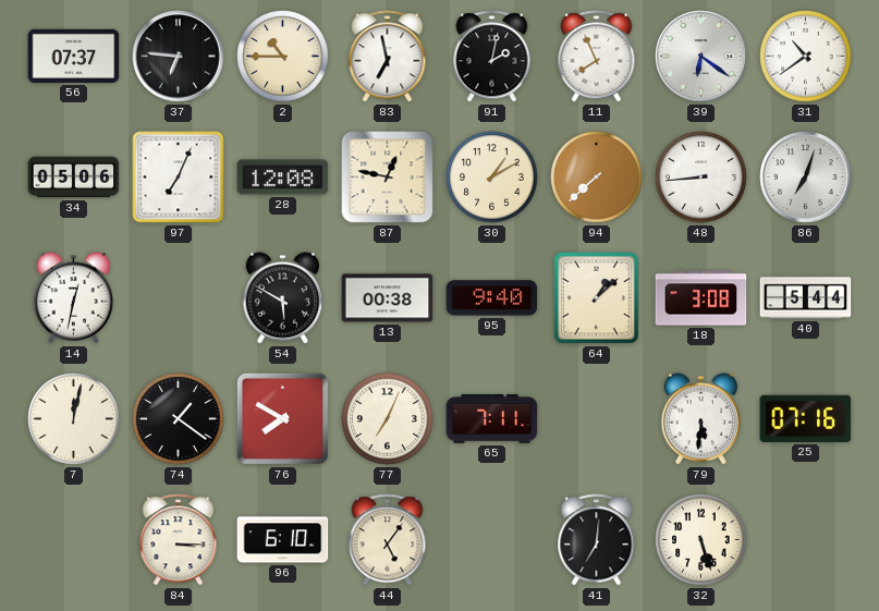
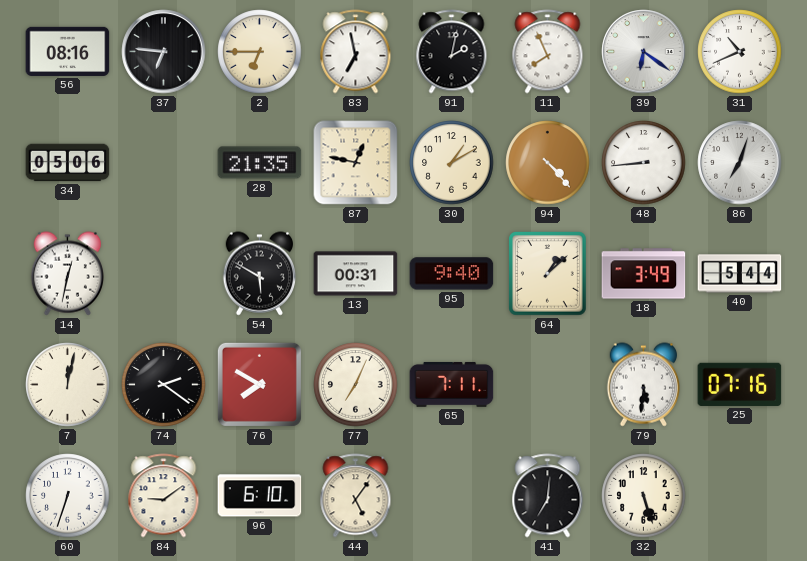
56: 07:37 -> 08:16
2: 10:45 -> 6:45
31: 10:39 -> 10:41
97: 7:04 -> none
28: 12:08 -> 21:35
94: 7:38 -> 4:23
13: 00:38 -> 00:31
18: 3:08 -> 3:49
74: 1:21 -> 2:21
60: none -> 6:33
84: 3:15 -> 9:09
